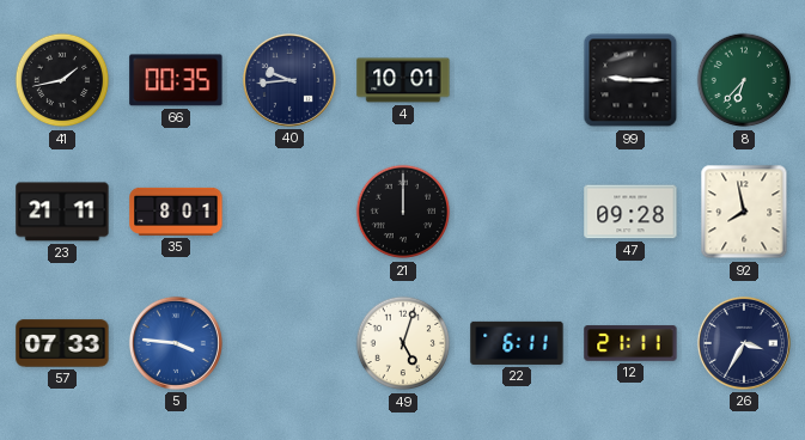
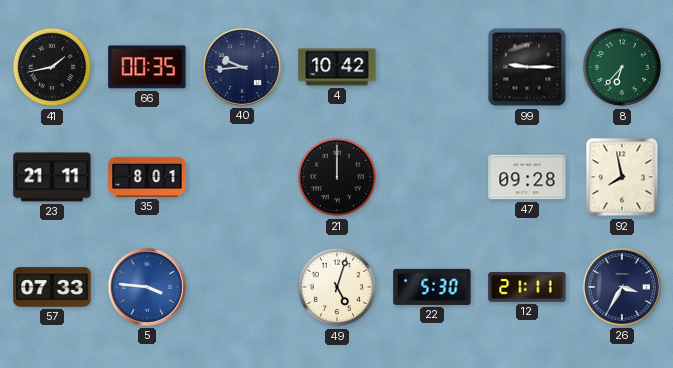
4: 10:01 -> 10:42
22: 6:11 -> 5:30
